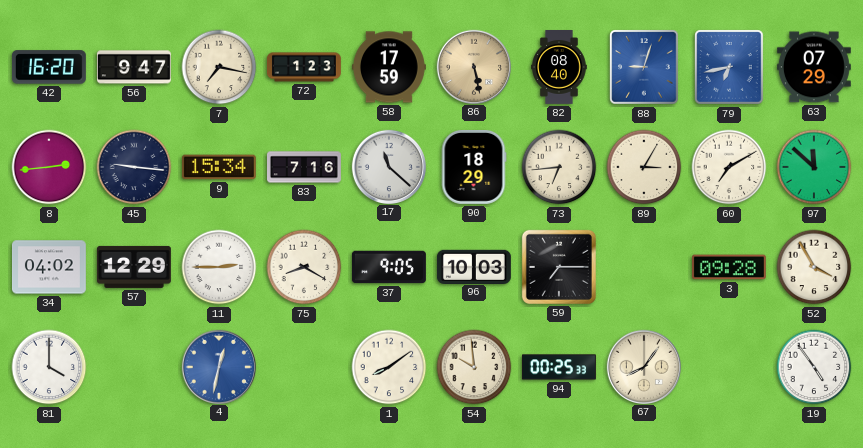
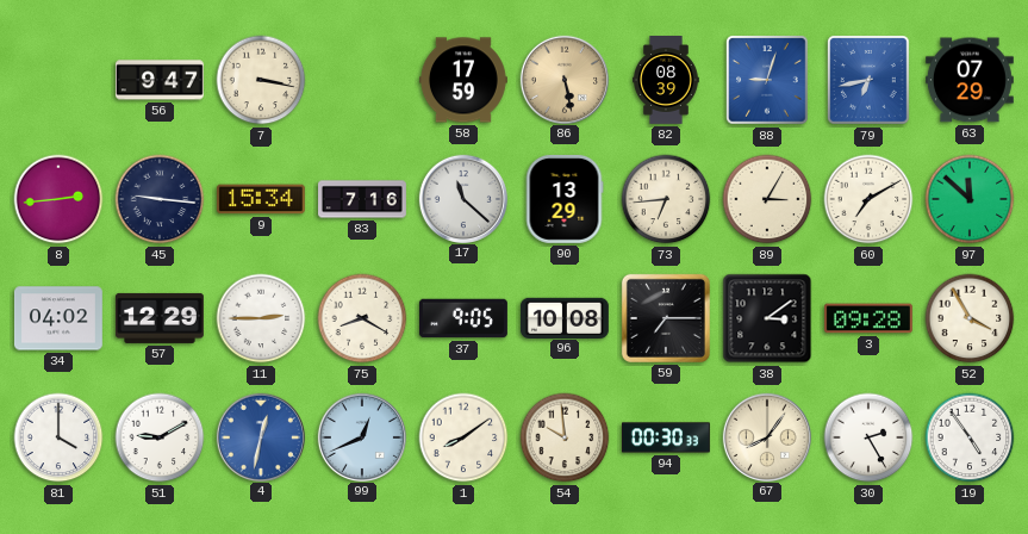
42: 16:20 -> none
7: 7:17 -> 3:17
72: 1:23 -> none
82: 08:40 -> 08:39
90: 18:29 -> 13:29
96: 10:03 -> 10:08
38: none -> 3:09
51: none -> 9:10
99: none -> 12:41
94: 00:25 -> 00:30
30: none -> 2:25
